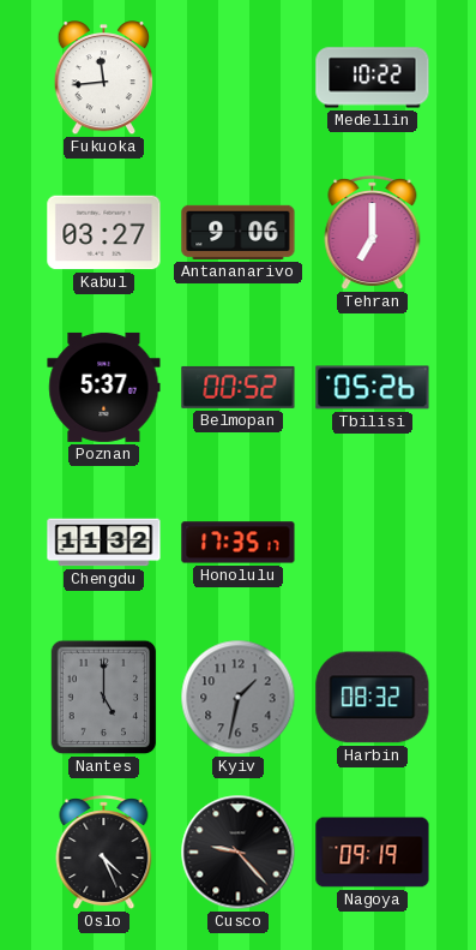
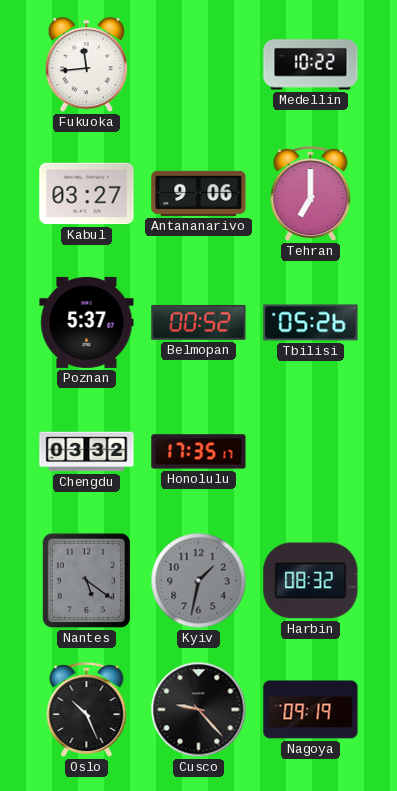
Chengdu: 11:32 -> 03:32
Nantes: 5:00 -> 5:21
Oslo: 4:26 -> 10:26
